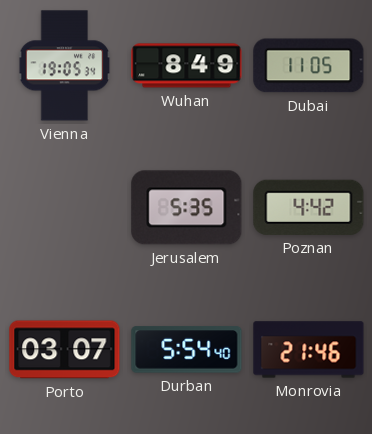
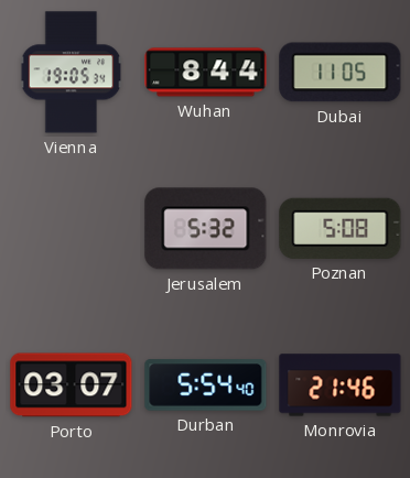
Wuhan: 8:49 -> 8:44
Jerusalem: 5:35 -> 5:32
Poznan: 4:42 -> 5:08
